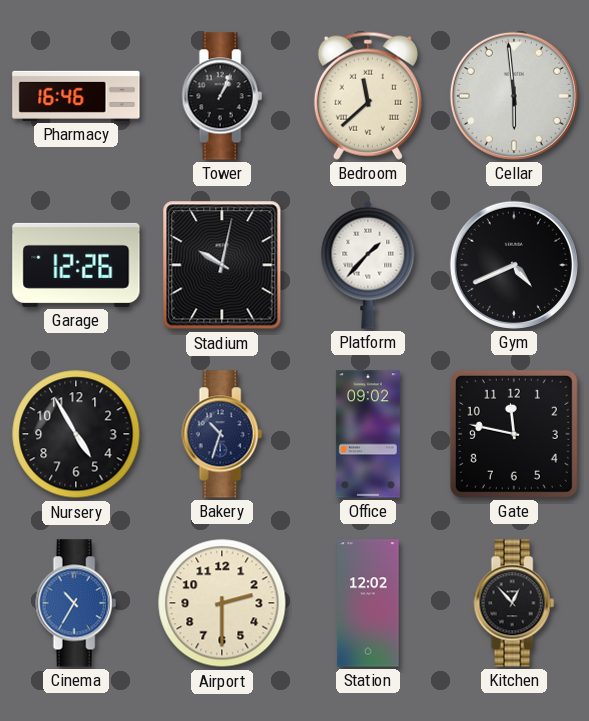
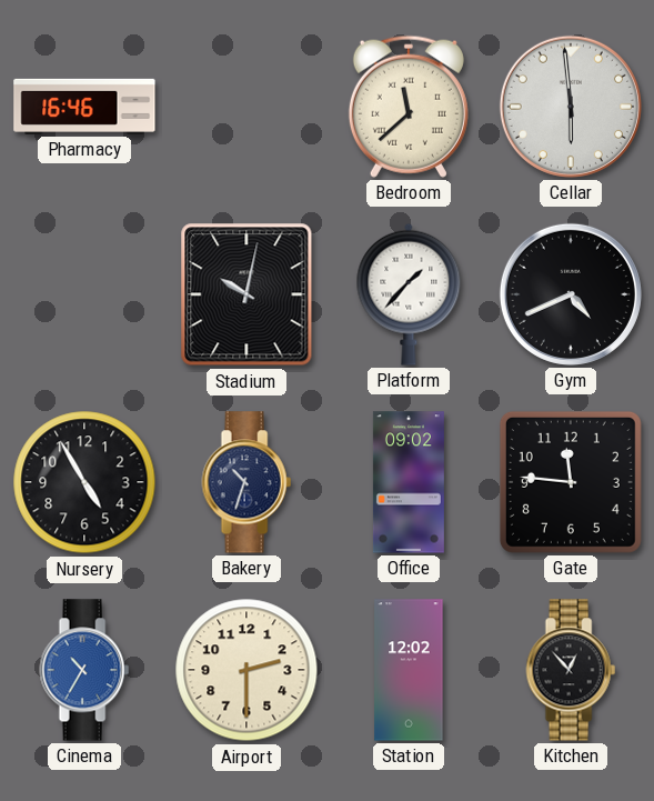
Tower: 1:04 -> none
Garage: 12:26 -> none
Gate: 11:47 -> 11:46
